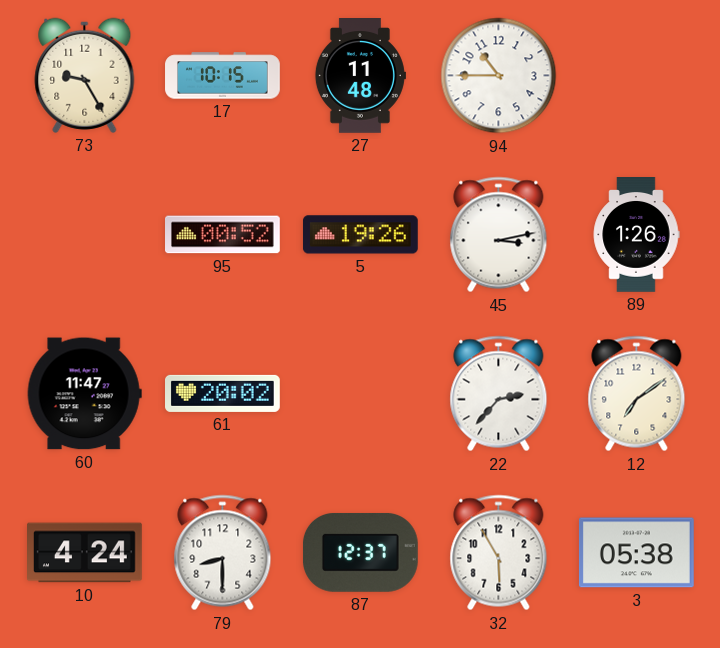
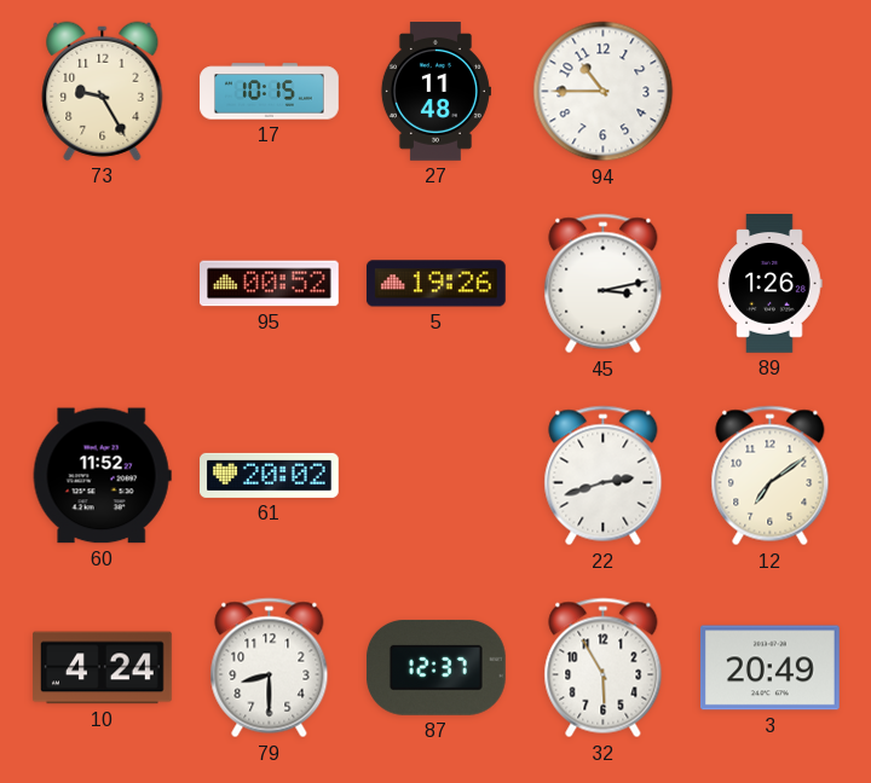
60: 11:47 -> 11:52
22: 2:37 -> 2:42
3: 05:38 -> 20:49
